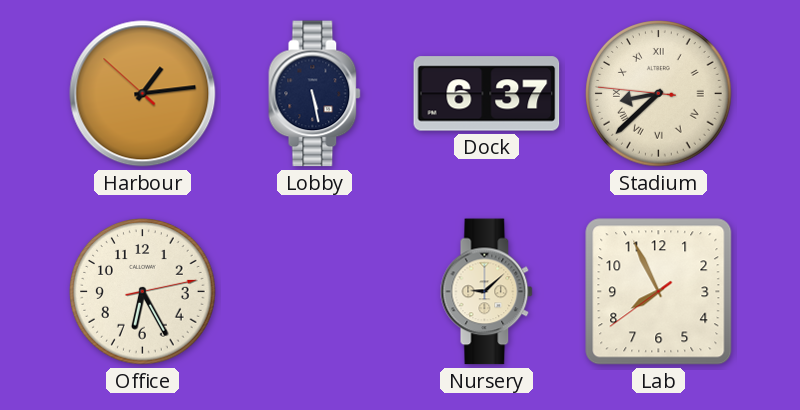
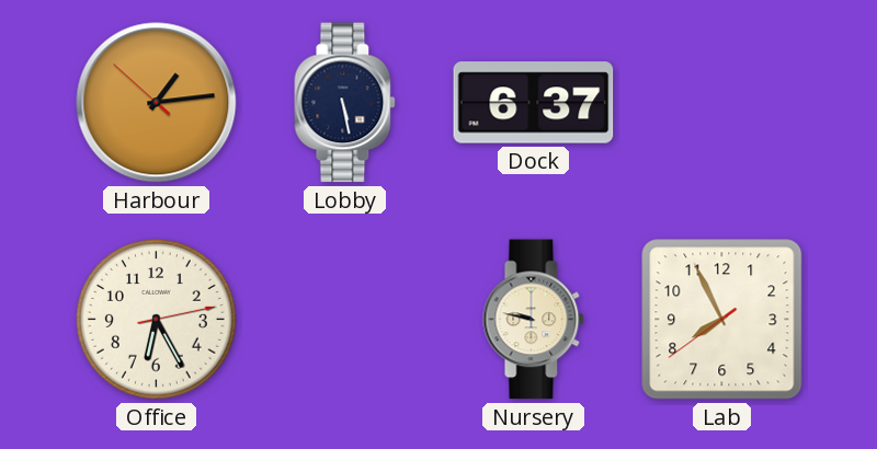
Stadium: 8:37 -> none
Nursery: 9:08 -> 9:47
